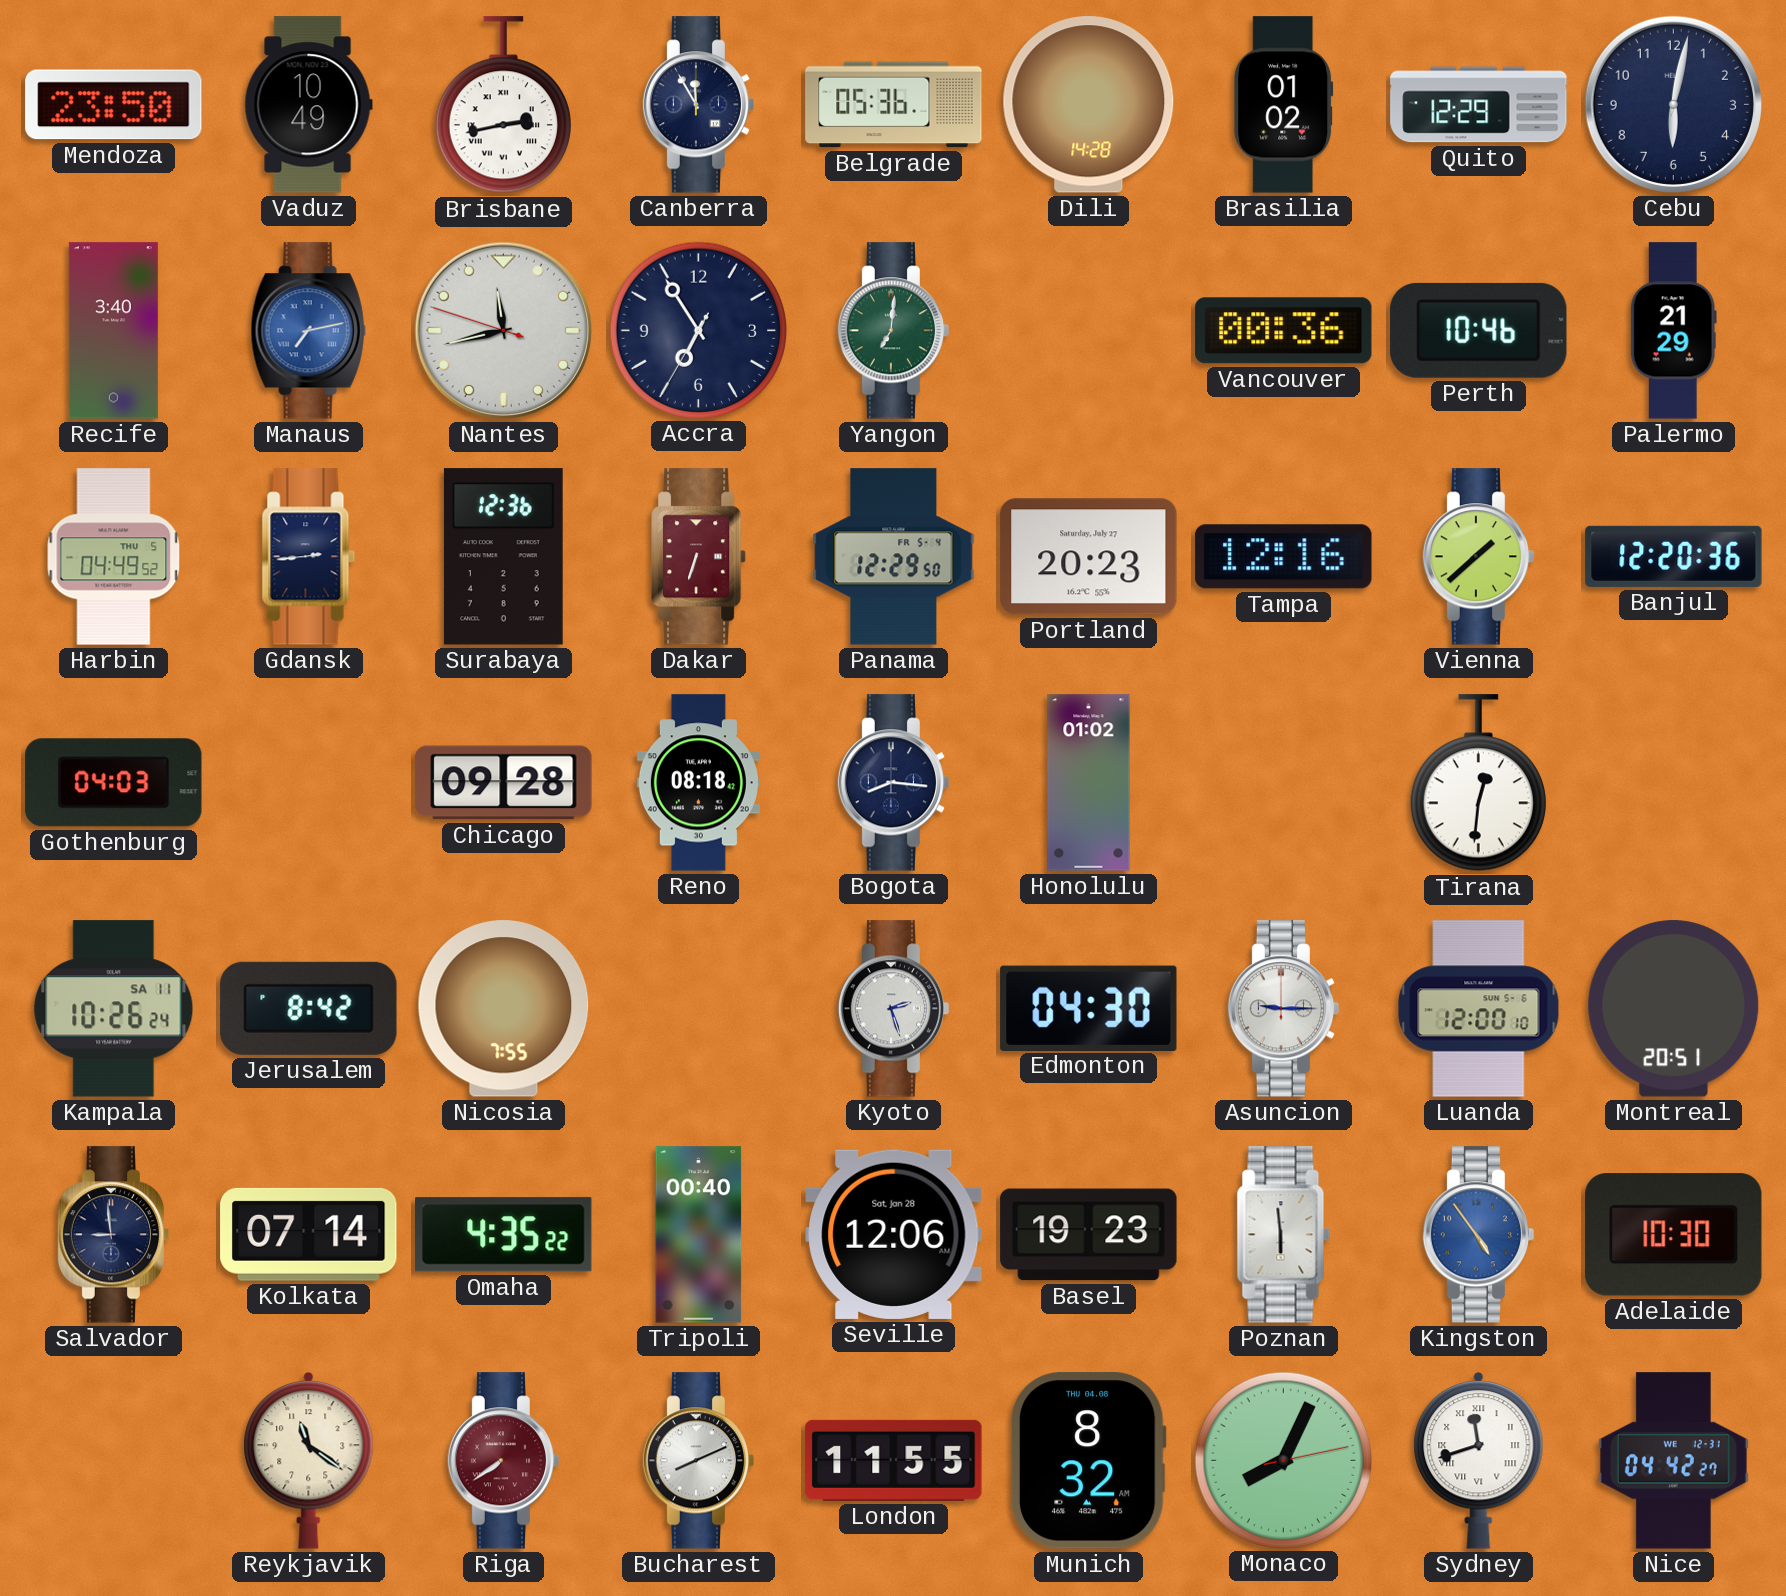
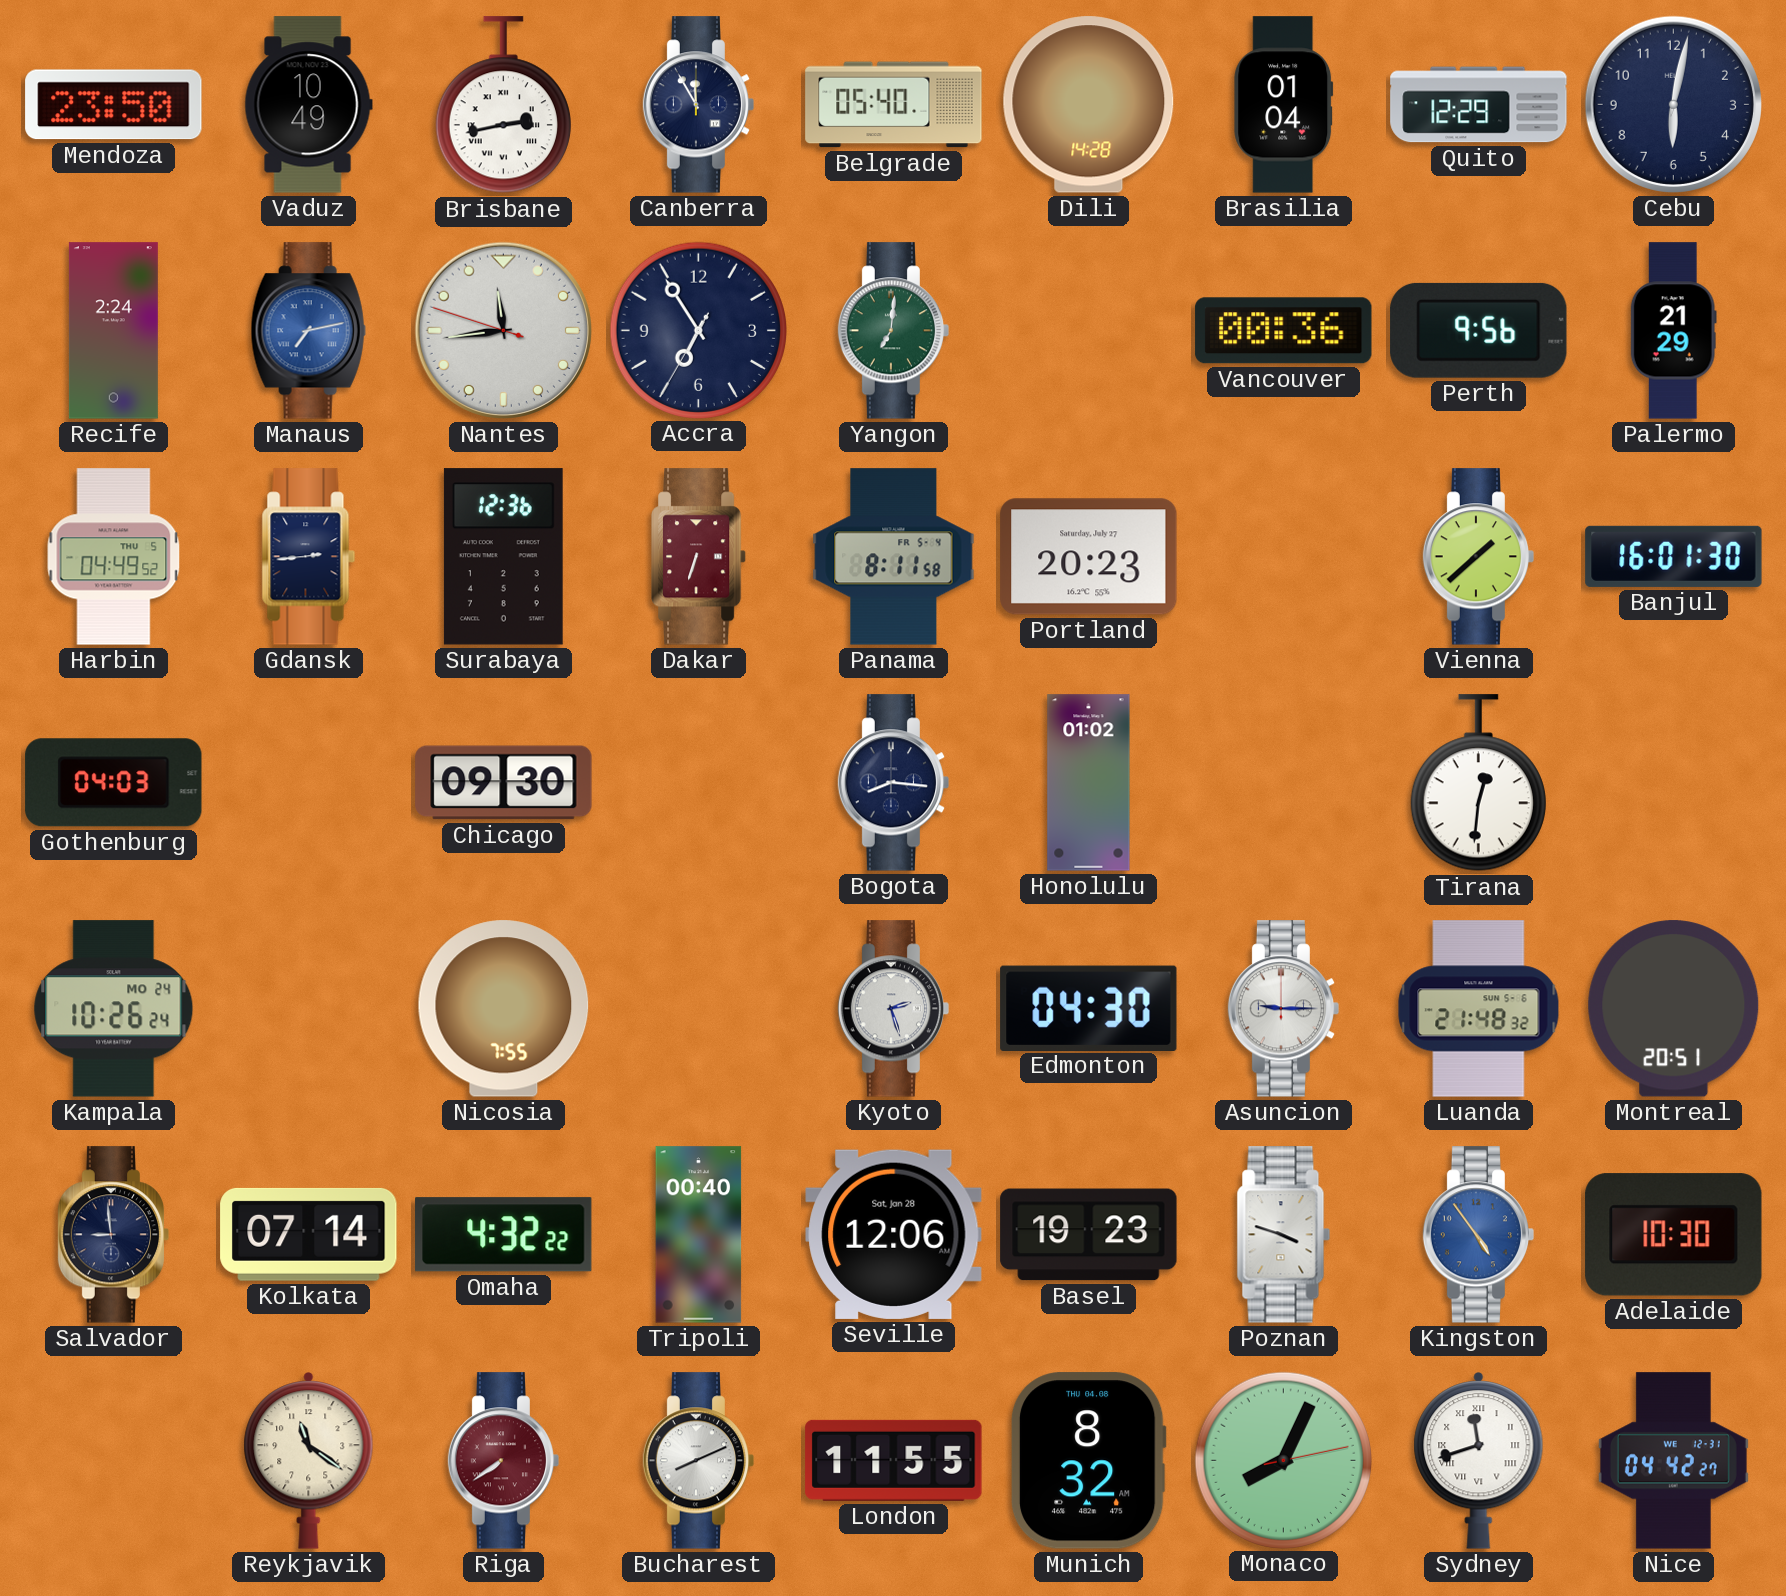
Belgrade: 05:36 -> 05:40
Brasilia: 01:02 -> 01:04
Recife: 3:40 -> 2:24
Nantes: 11:42 -> 11:43
Perth: 10:46 -> 9:56
Panama: 12:29 -> 8:11
Tampa: 12:16 -> none
Banjul: 12:20 -> 16:01
Chicago: 09:28 -> 09:30
Reno: 08:18 -> none
Kampala date: SA 11 -> MO 24
Jerusalem: 8:42 -> none
Luanda: 12:00 -> 21:48
Omaha: 4:35 -> 4:32
Poznan: 5:59 -> 3:48
